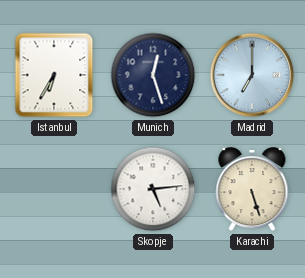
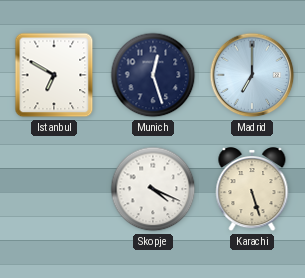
Istanbul: 6:35 -> 6:50
Skopje: 5:14 -> 4:19
